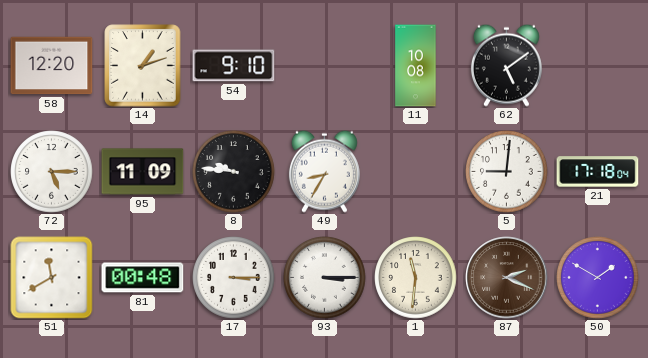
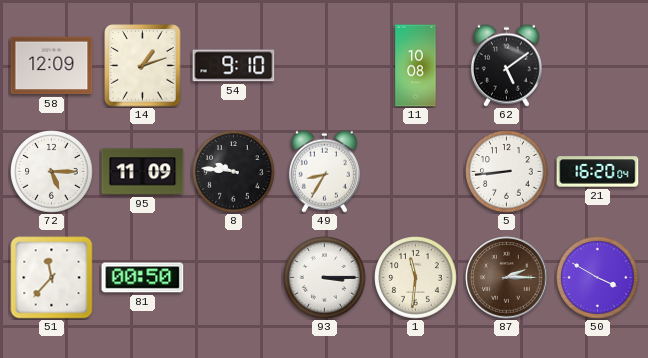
58: 12:20 -> 12:09
5: 9:01 -> 8:44
21: 17:18 -> 16:20
51: 11:40 -> 11:37
81: 00:48 -> 00:50
17: 3:15 -> none
87: 2:19 -> 2:15
50: 1:50 -> 3:50
